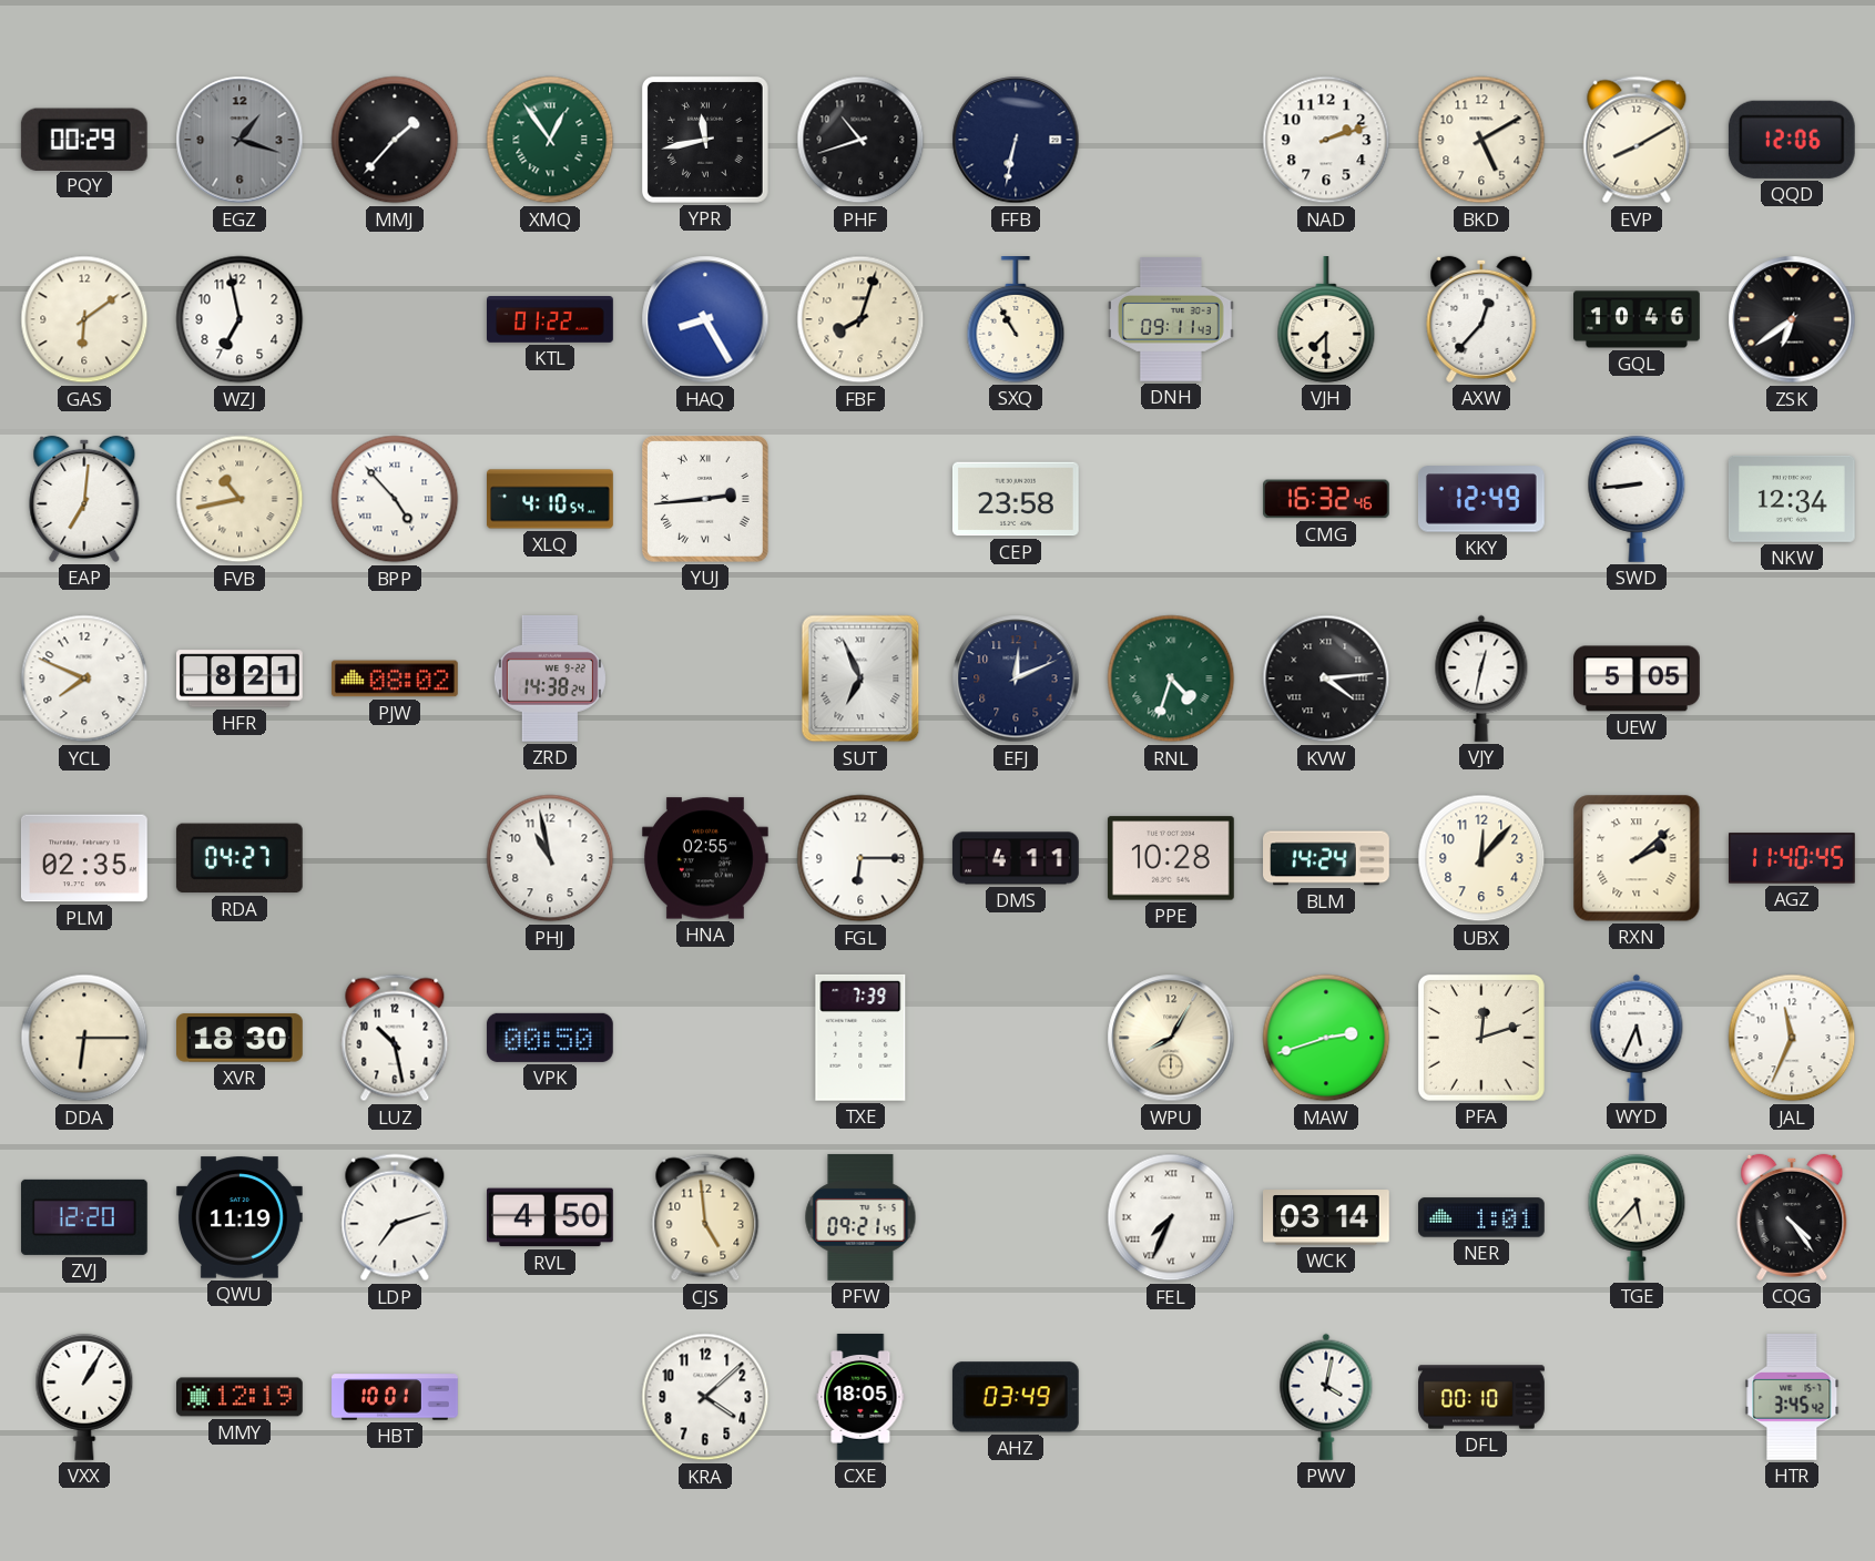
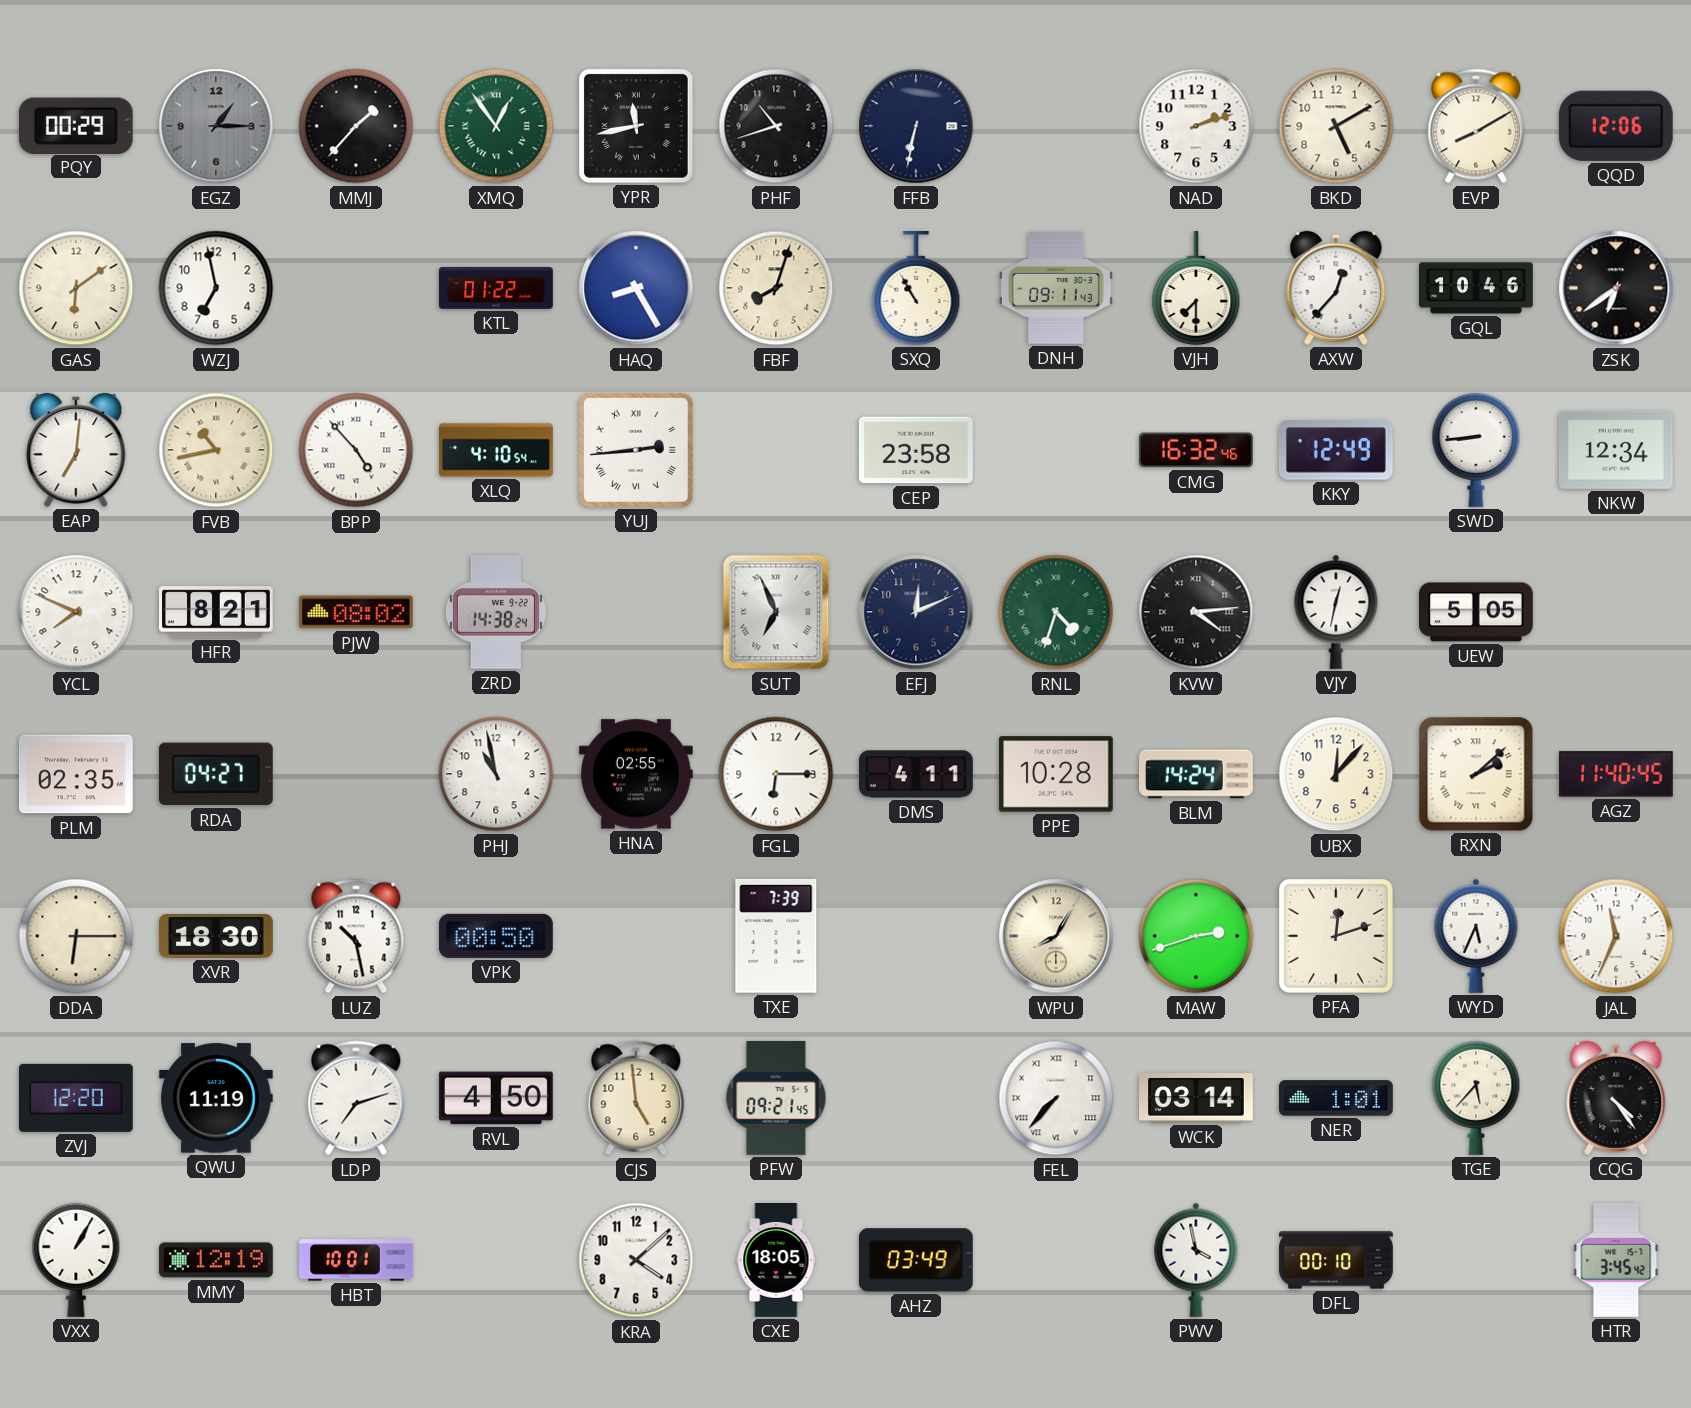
EGZ: 1:18 -> 1:15
FEL: 7:34 -> 7:37
PWV: 4:02 -> 3:58
